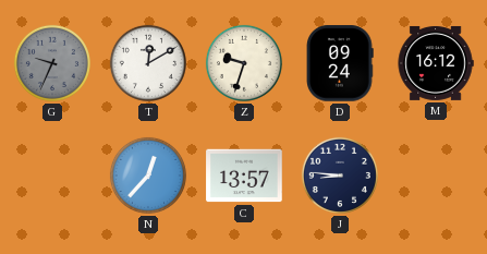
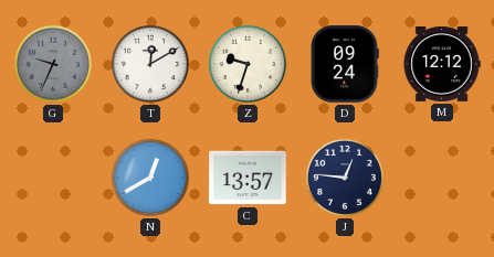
M: 16:12 -> 12:12
N: 12:37 -> 12:40
J: 8:46 -> 12:46
